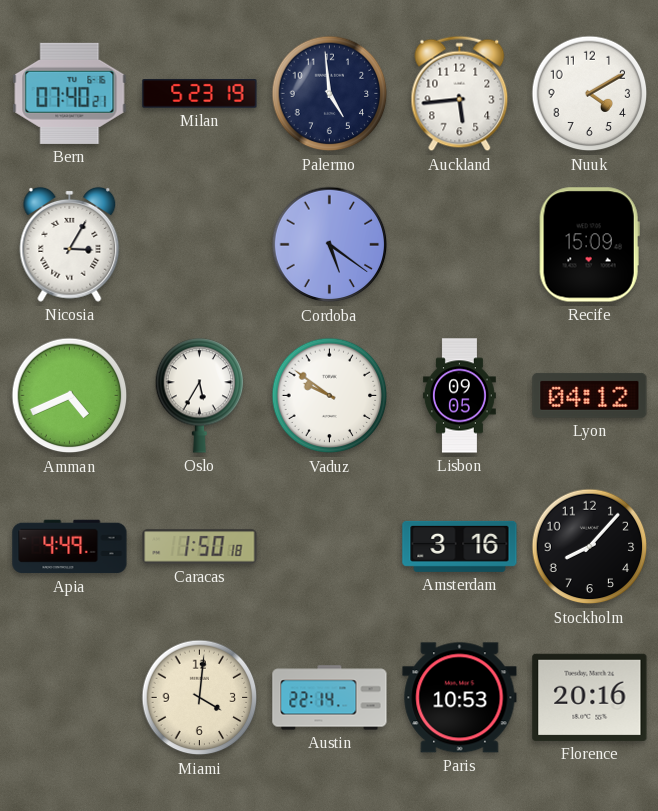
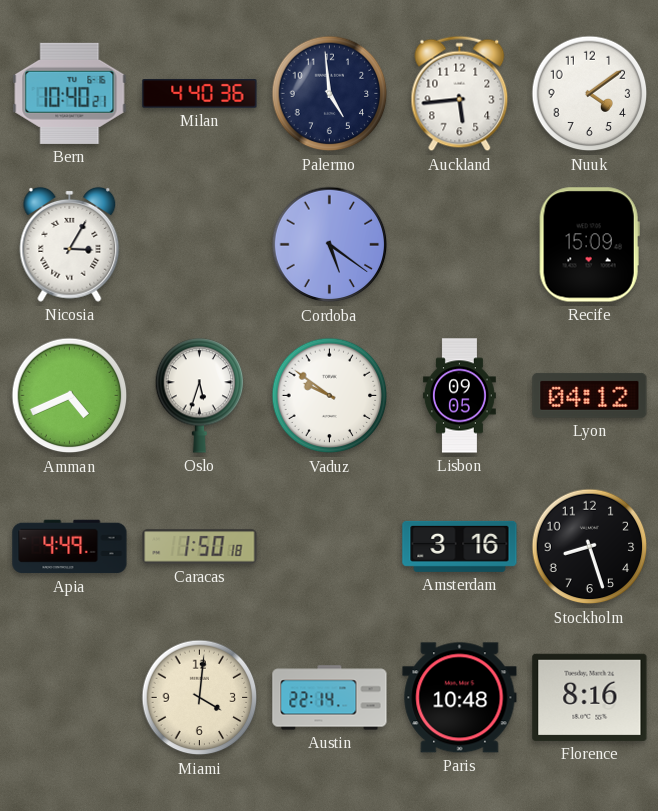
Bern: 07:40 -> 10:40
Milan: 5:23 -> 4:40
Nuuk: 4:10 -> 4:09
Oslo: 5:35 -> 5:33
Stockholm: 8:07 -> 8:27
Paris: 10:53 -> 10:48
Florence: 20:16 -> 8:16
